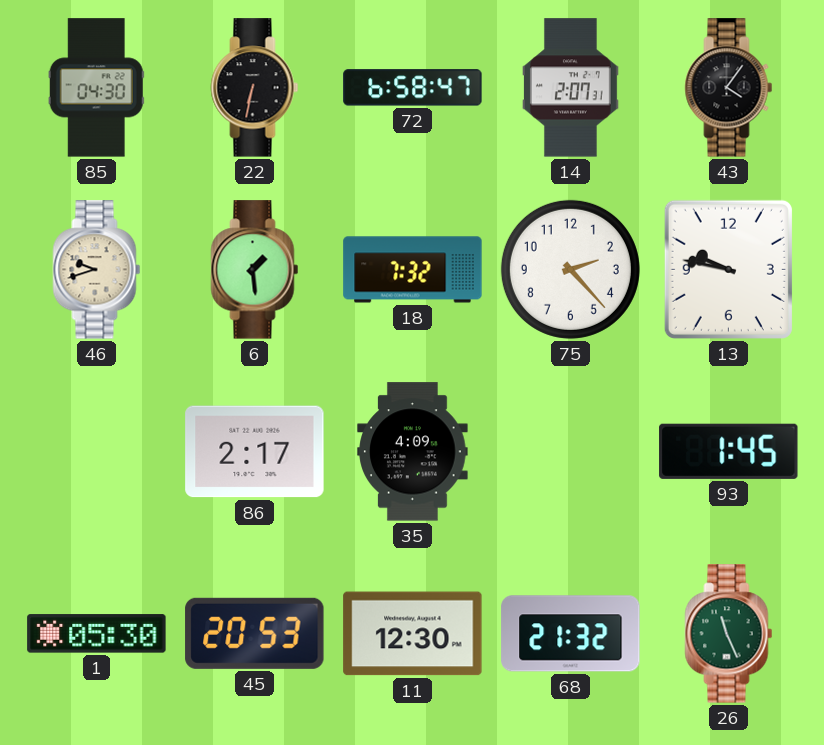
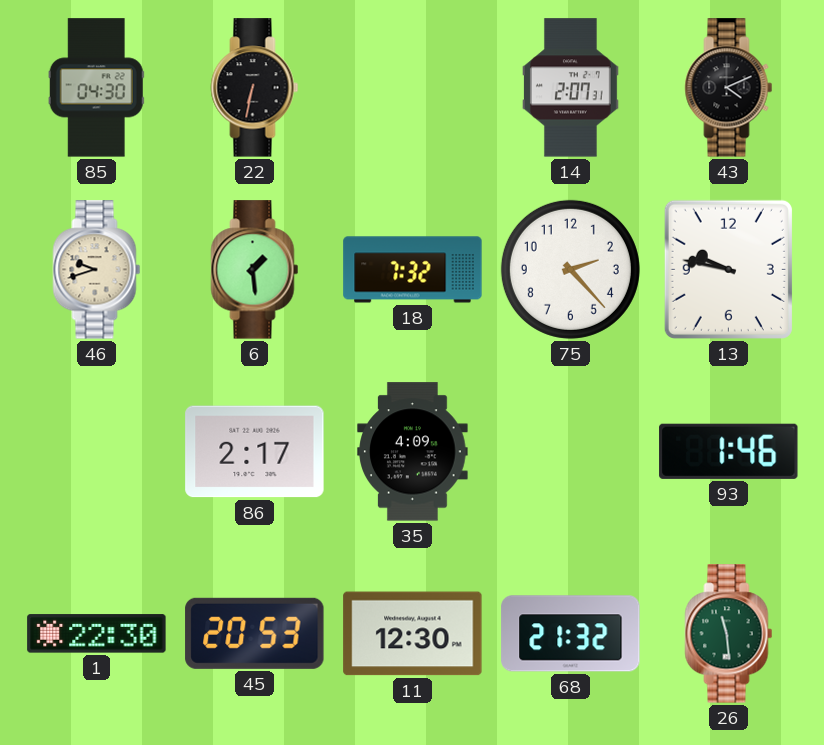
72: 6:58 -> none
43: 4:06 -> 4:11
93: 1:45 -> 1:46
1: 05:30 -> 22:30
26: 11:26 -> 11:29
